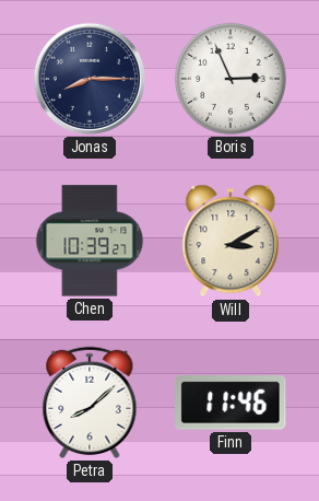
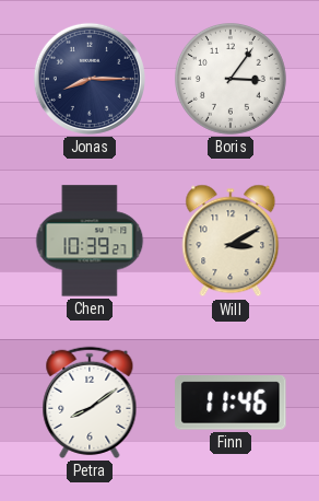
Boris: 2:56 -> 3:06
Petra: 8:08 -> 8:09
